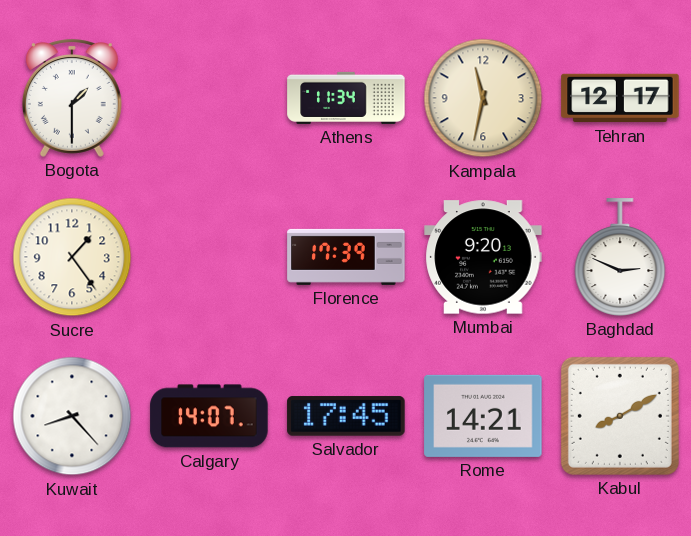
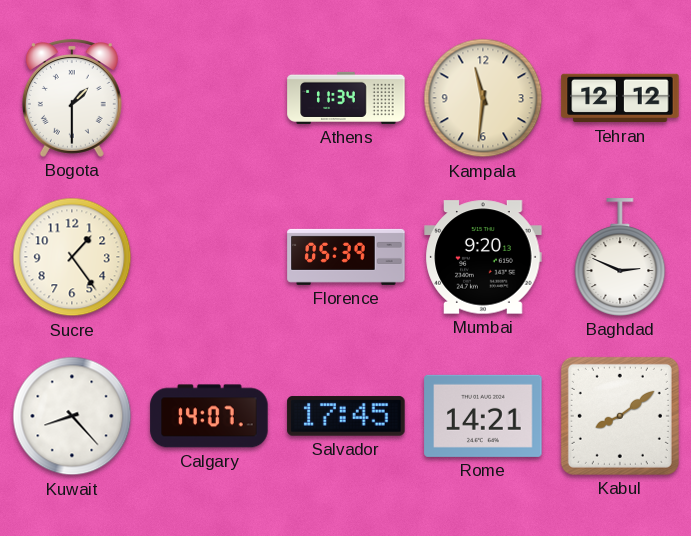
Kampala: 11:32 -> 11:31
Tehran: 12:17 -> 12:12
Florence: 17:39 -> 05:39
Kabul: 8:10 -> 8:09
